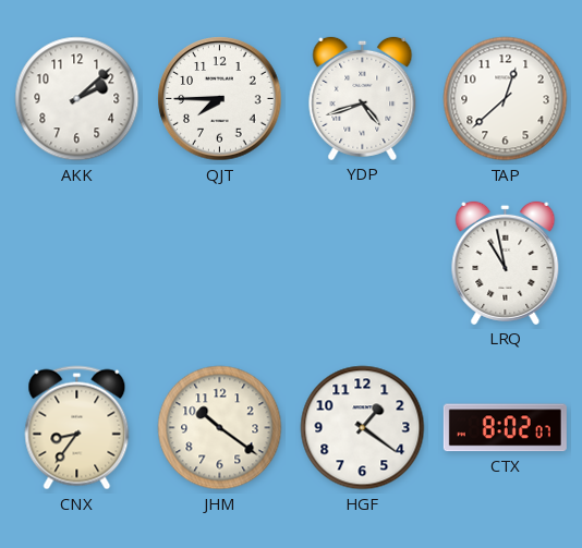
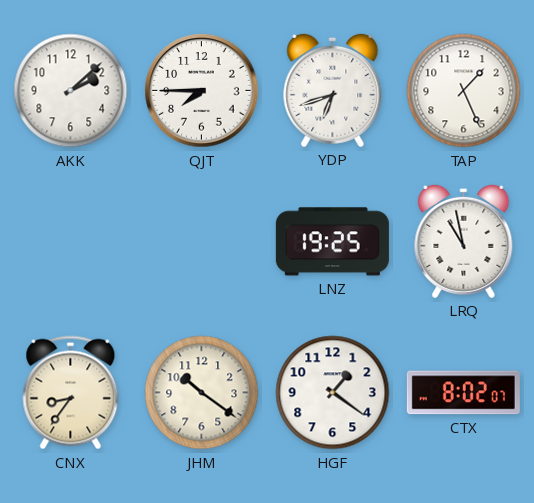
YDP: 4:42 -> 6:42
TAP: 12:38 -> 1:26
LNZ: none -> 19:25
